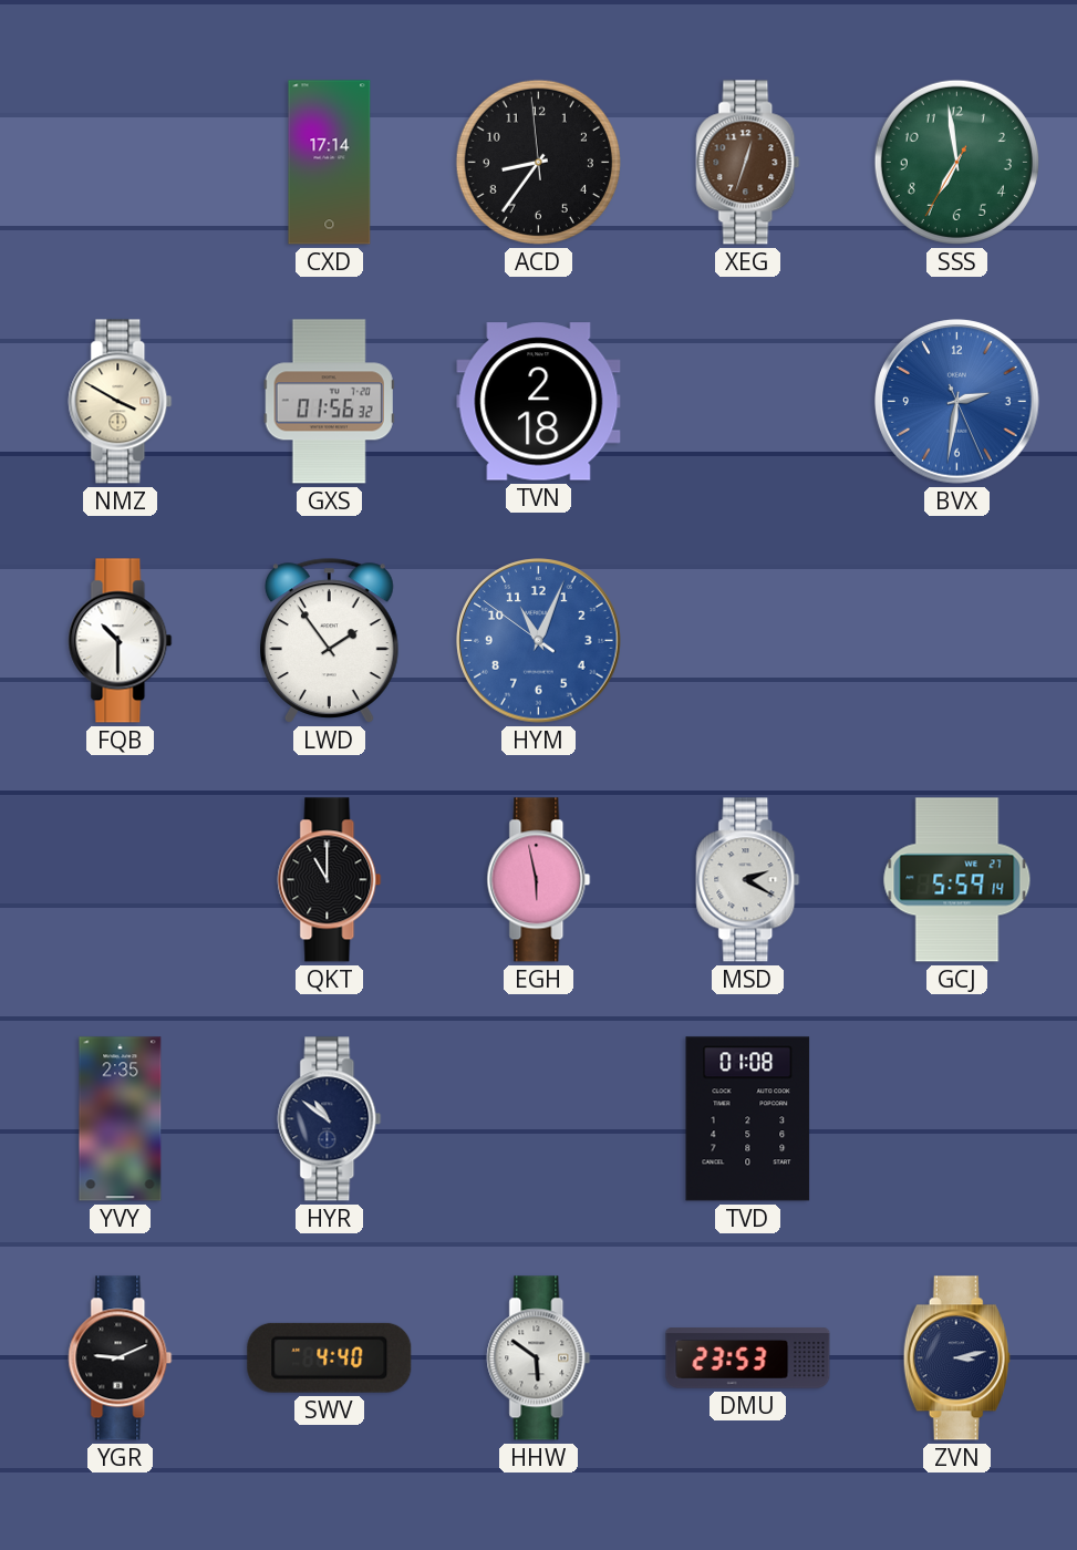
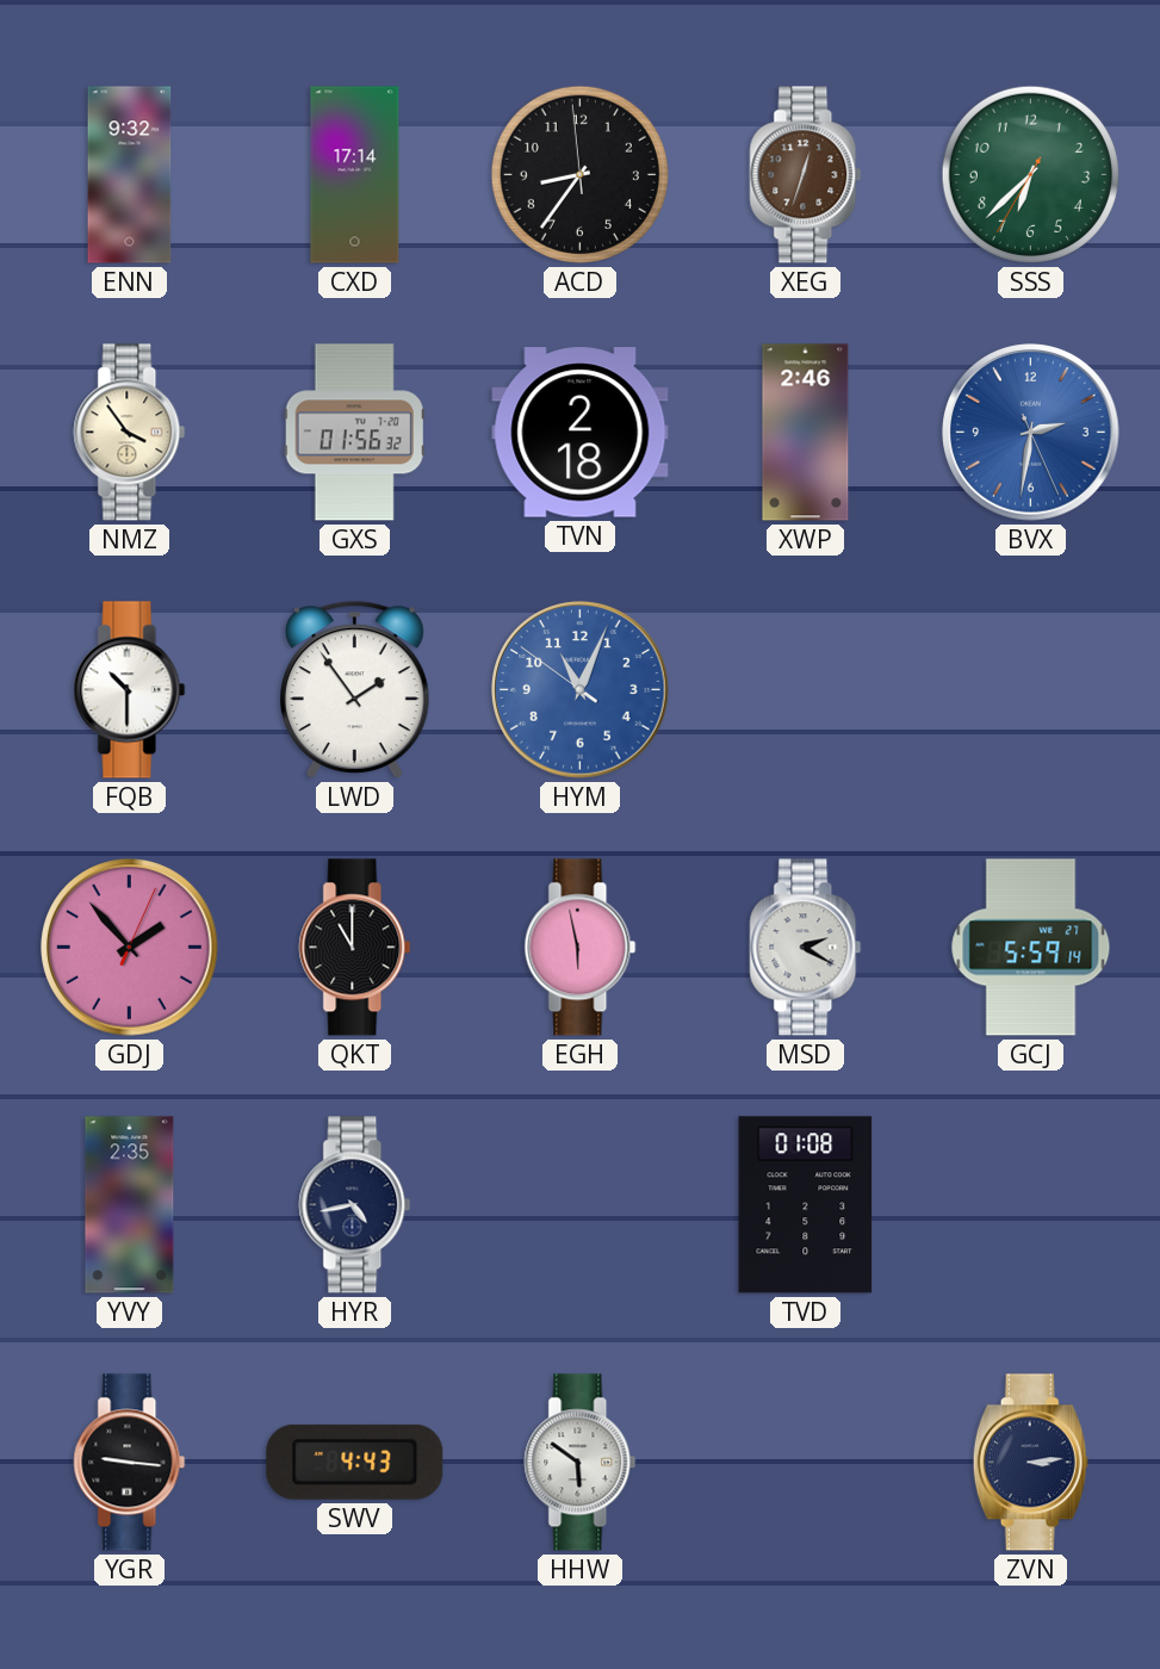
ENN: none -> 9:32
SSS: 6:58 -> 6:37
NMZ: 3:50 -> 3:54
XWP: none -> 2:46
GDJ: none -> 1:53
HYR: 10:51 -> 4:43
YGR: 9:11 -> 9:16
SWV: 4:40 -> 4:43
DMU: 23:53 -> none
ZVN: 3:13 -> 3:14
